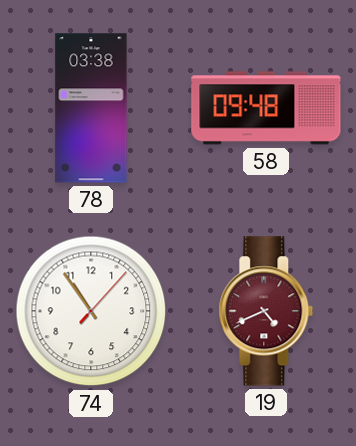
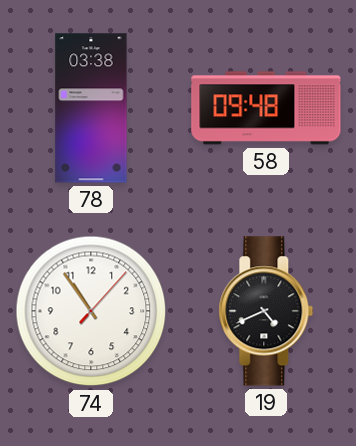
19 dial: burgundy -> black
